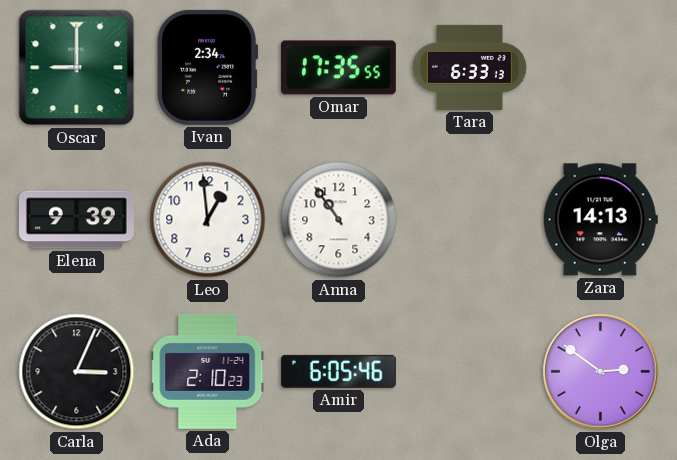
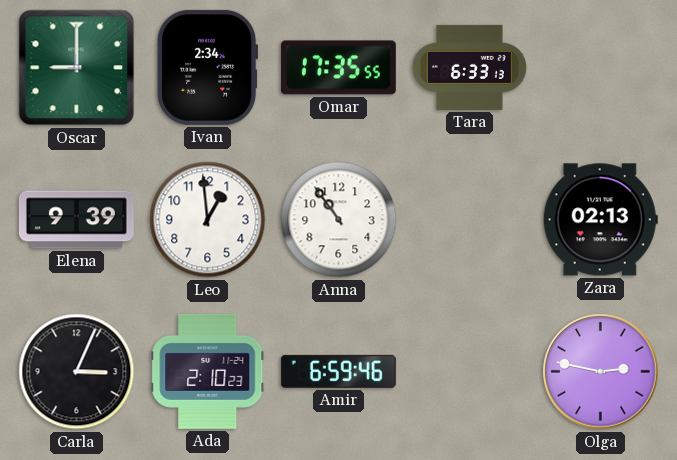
Zara: 14:13 -> 02:13
Amir: 6:05 -> 6:59
Olga: 2:51 -> 2:47
